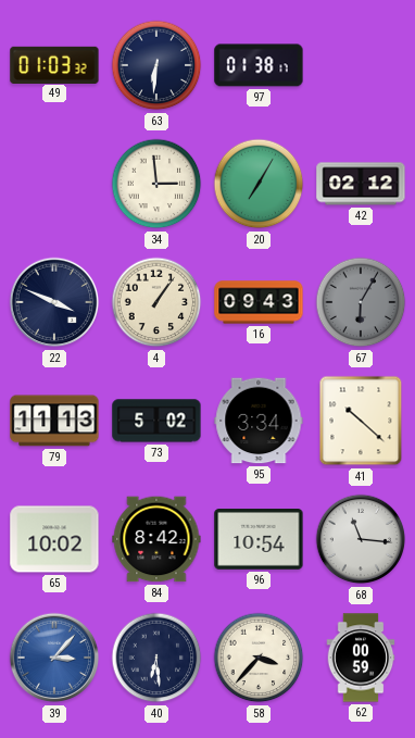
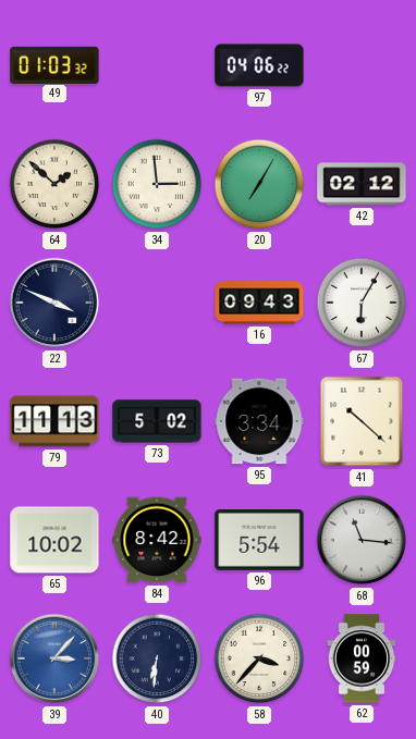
63: 6:31 -> none
97: 01:38 -> 04:06
64: none -> 1:52
4: 1:06 -> none
67 dial: grey -> white
96: 10:54 -> 5:54
40: 6:29 -> 6:31
